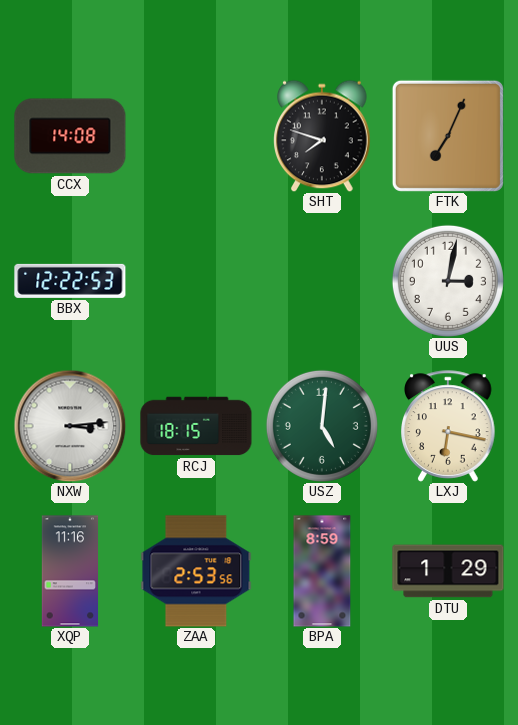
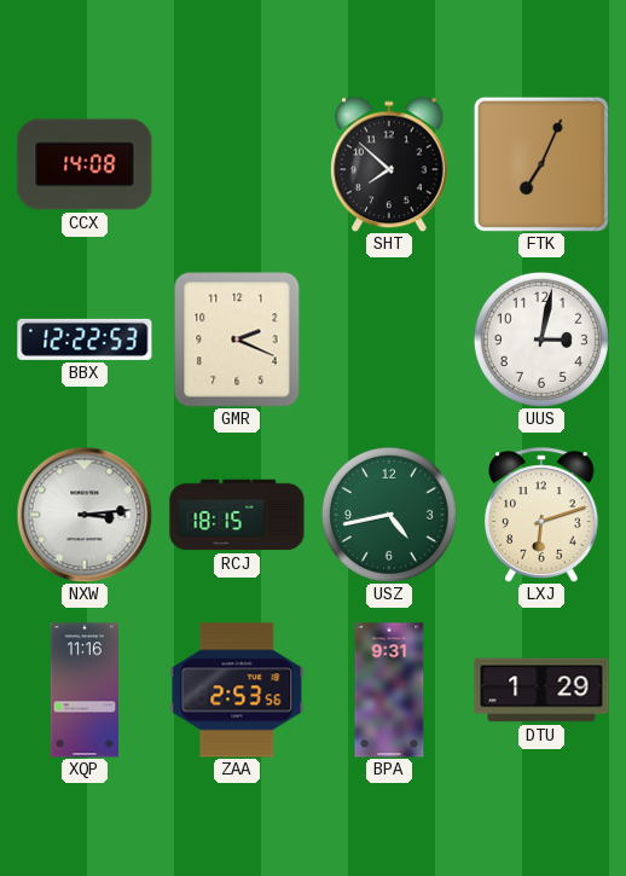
SHT: 7:48 -> 7:52
GMR: none -> 2:19
USZ: 5:01 -> 4:43
LXJ: 6:17 -> 6:12
BPA: 8:59 -> 9:31
